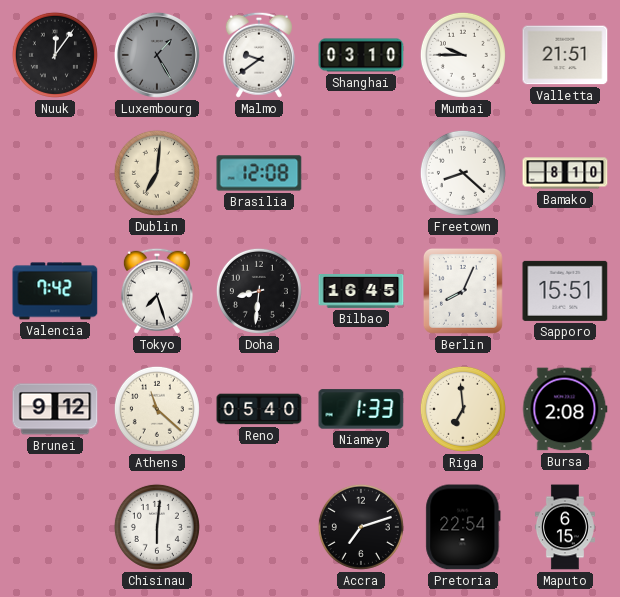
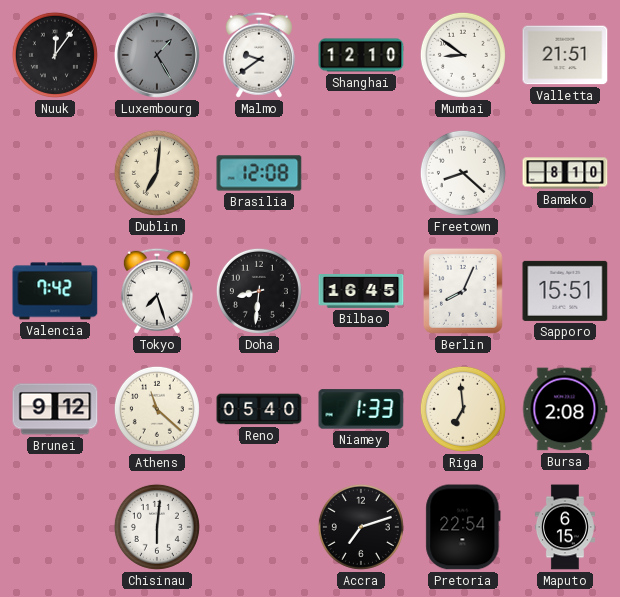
Shanghai: 03:10 -> 12:10
Mumbai: 9:45 -> 8:51
